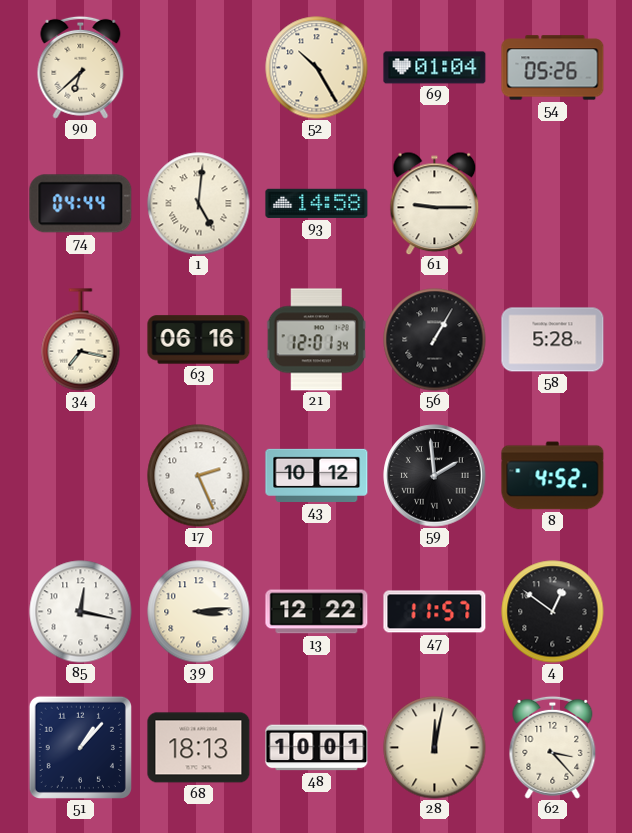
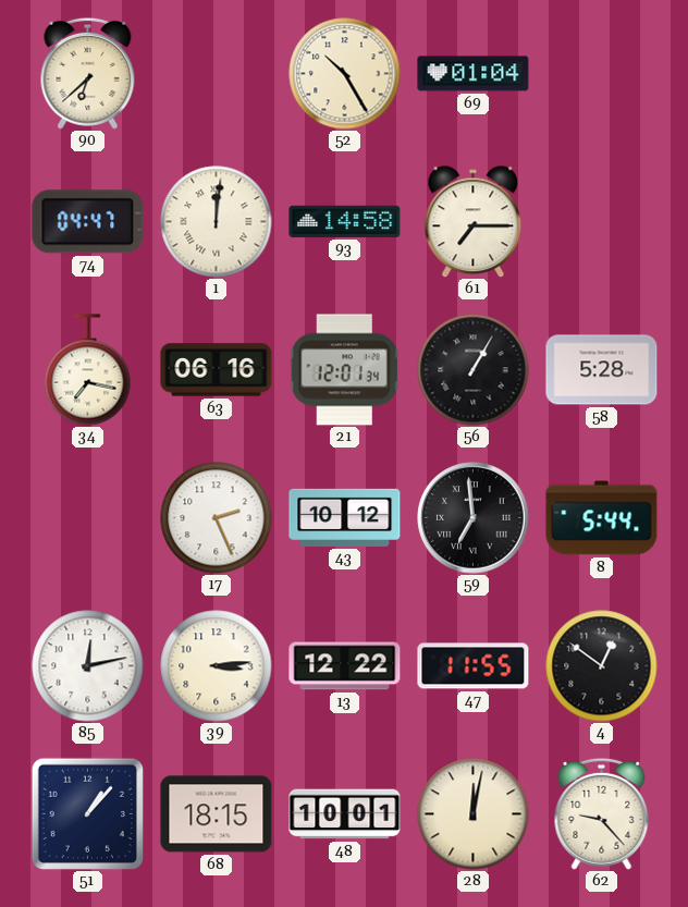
54: 05:26 -> none
74: 04:44 -> 04:47
1: 5:01 -> 12:01
61: 9:15 -> 7:15
59: 1:59 -> 6:59
8: 4:52 -> 5:44
85: 12:17 -> 12:13
47: 11:57 -> 11:55
68: 18:13 -> 18:15
62: 3:23 -> 9:23
